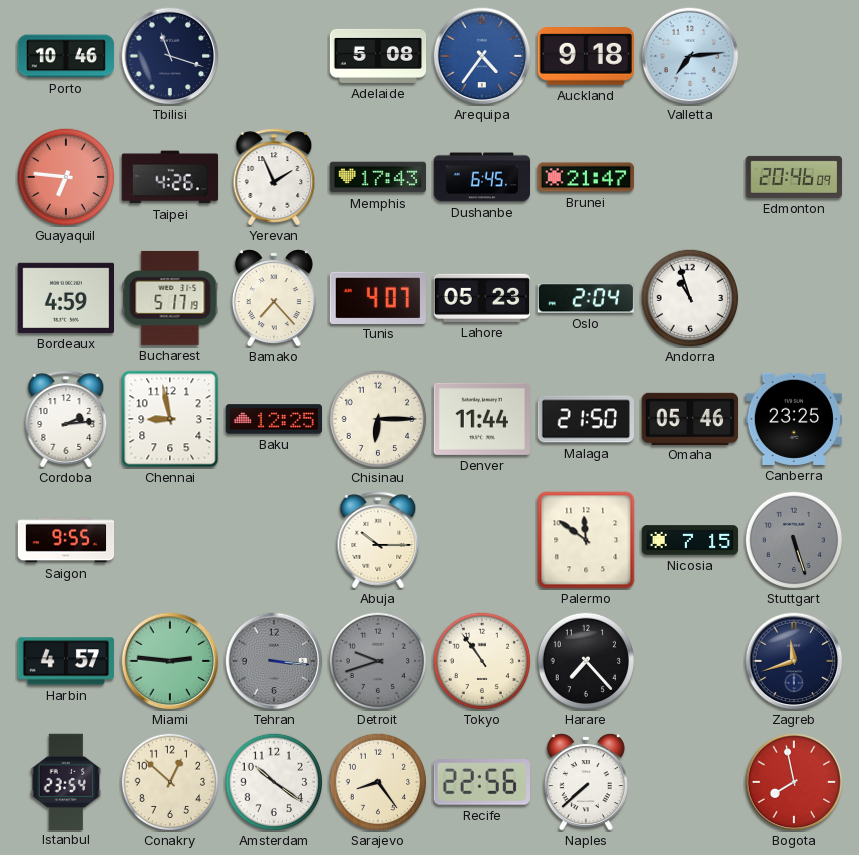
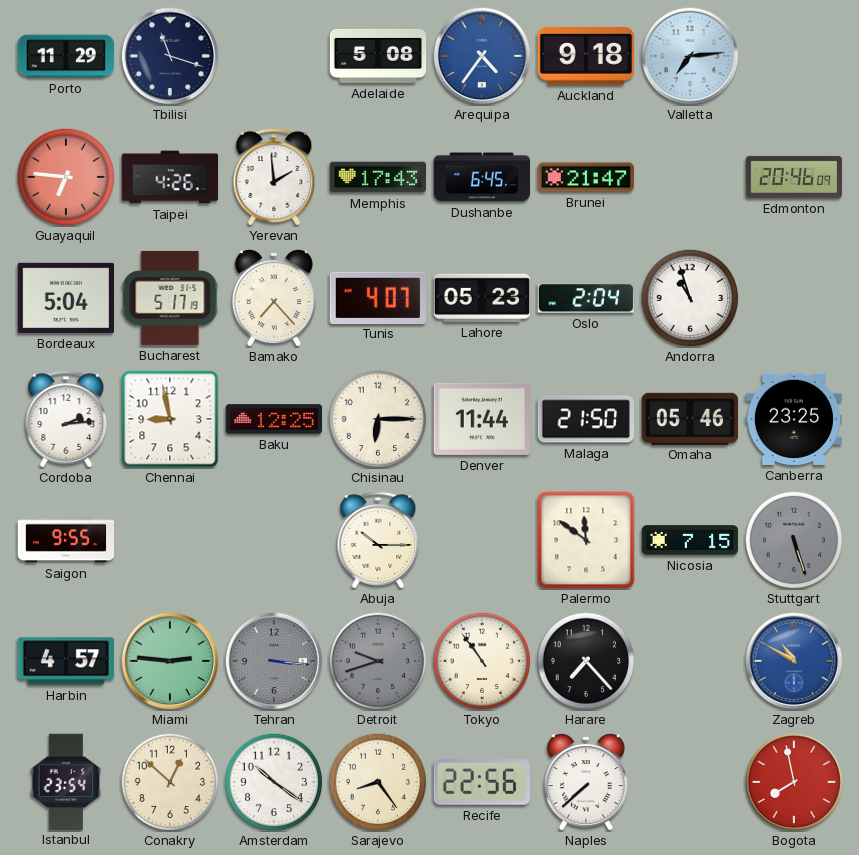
Porto: 10:46 -> 11:29
Yerevan: 1:56 -> 1:59
Bordeaux: 4:59 -> 5:04
Zagreb: 11:42 -> 10:50
Zagreb dial: navy -> blue
